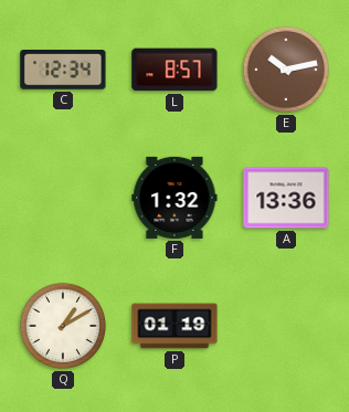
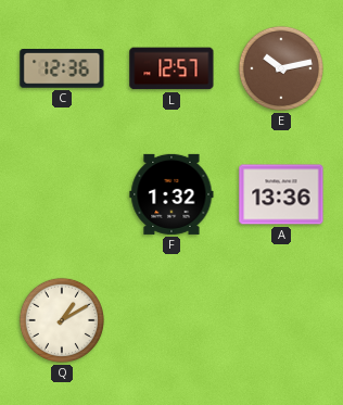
C: 12:34 -> 12:36
L: 8:57 -> 12:57
P: 01:19 -> none
